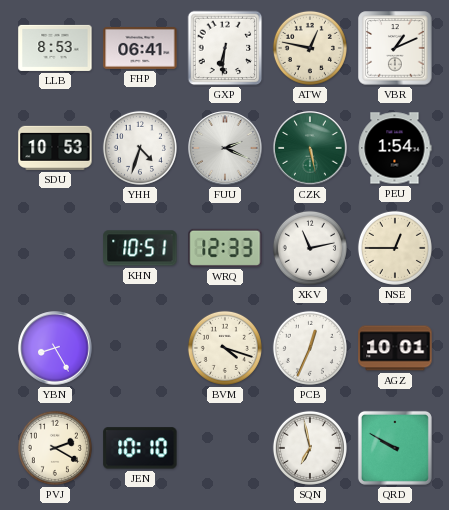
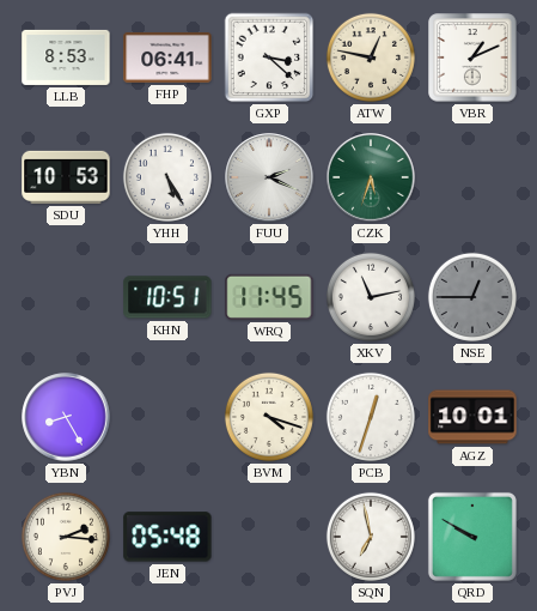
GXP: 6:31 -> 3:22
YHH: 4:33 -> 5:25
CZK: 5:28 -> 5:33
PEU: 1:54 -> none
WRQ: 12:33 -> 11:45
NSE dial: cream -> grey
PCB: 12:34 -> 12:33
PVJ: 2:20 -> 2:16
JEN: 10:10 -> 05:48
